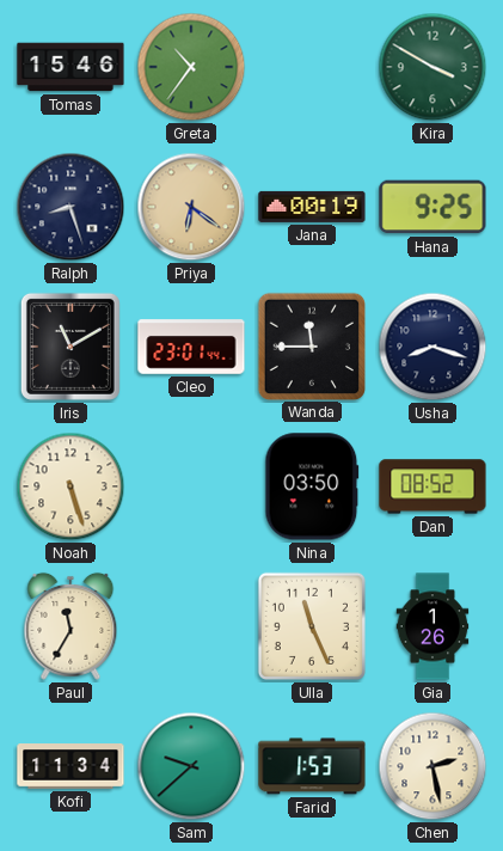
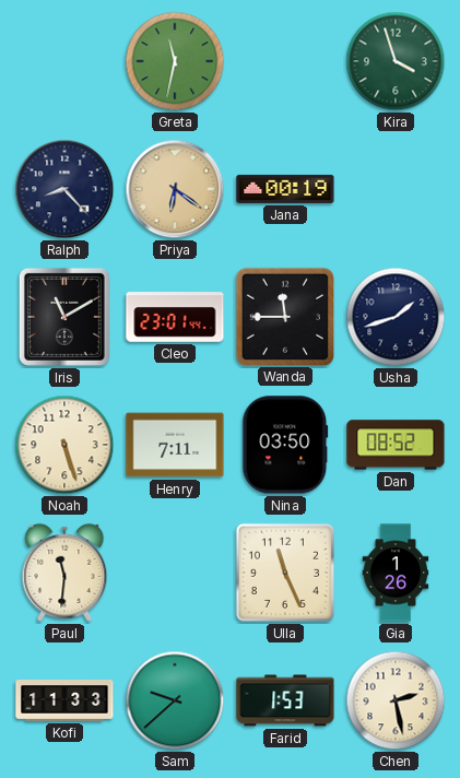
Tomas: 15:46 -> none
Greta: 10:36 -> 11:32
Kira: 3:50 -> 3:57
Ralph: 8:27 -> 8:23
Hana: 9:25 -> none
Usha: 8:18 -> 1:42
Henry: none -> 7:11
Paul: 11:35 -> 11:31
Kofi: 11:34 -> 11:33
